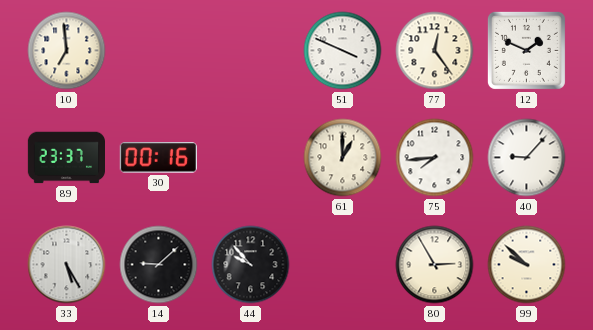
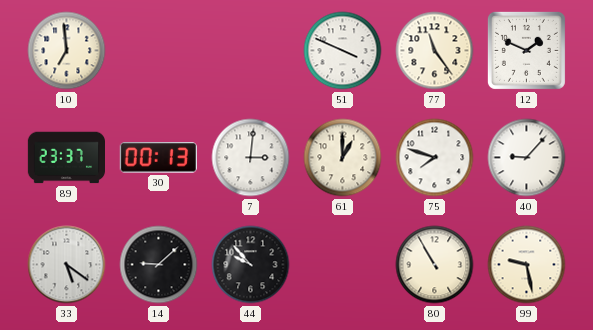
77: 12:24 -> 11:24
30: 00:16 -> 00:13
7: none -> 3:01
75: 7:44 -> 7:48
33: 5:25 -> 5:21
80: 2:55 -> 10:55
99: 9:52 -> 9:28
